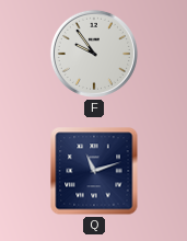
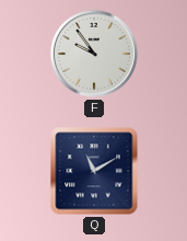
Q: 11:12 -> 11:10
